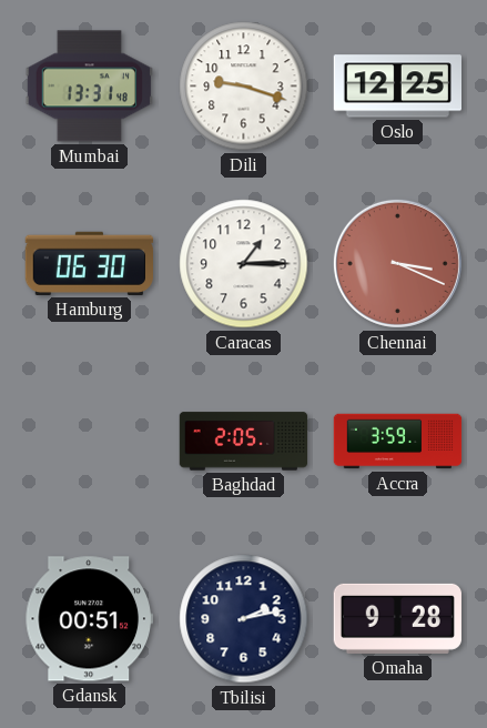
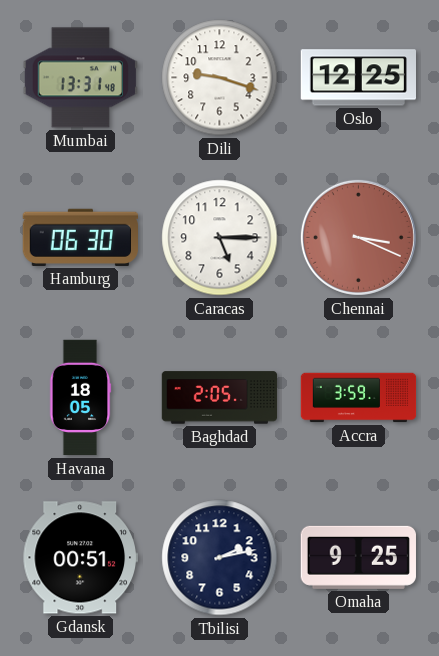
Caracas: 1:15 -> 5:15
Havana: none -> 18:05
Omaha: 9:28 -> 9:25
